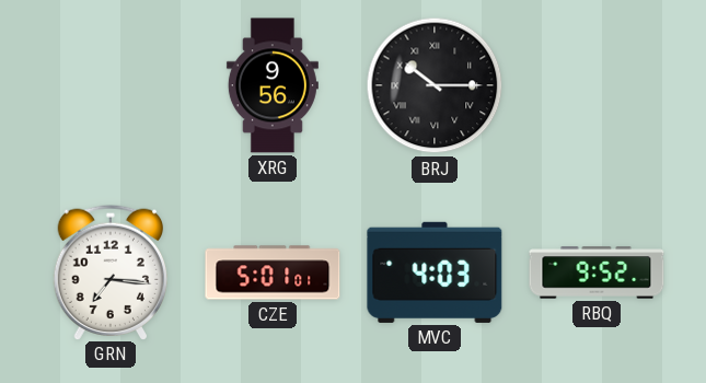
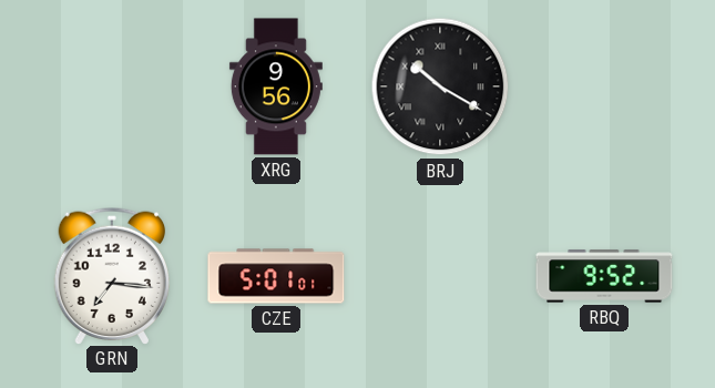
BRJ: 10:15 -> 10:20
MVC: 4:03 -> none
